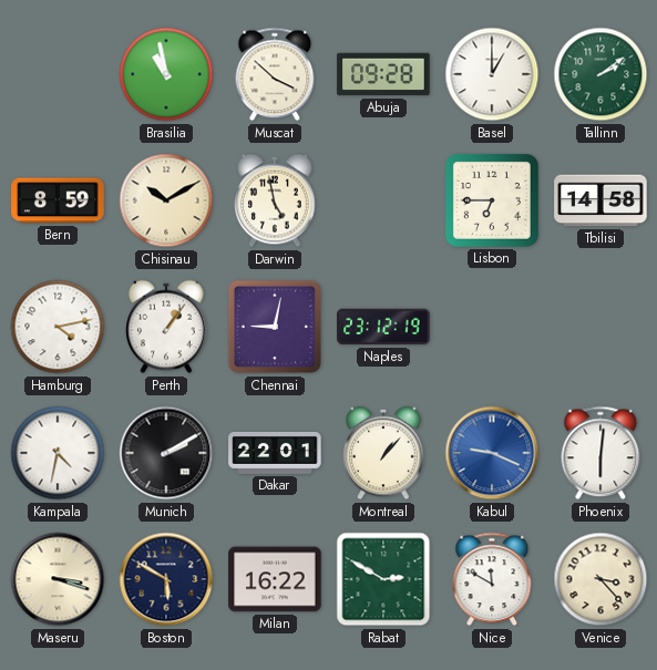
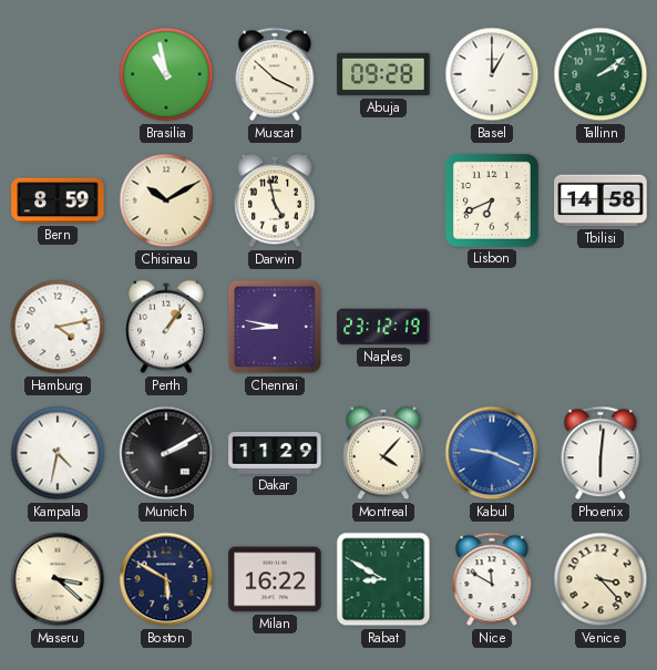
Lisbon: 6:45 -> 6:41
Chennai: 9:02 -> 8:47
Dakar: 22:01 -> 11:29
Montreal: 1:07 -> 4:07
Maseru: 3:18 -> 3:22
Rabat: 2:50 -> 8:50
